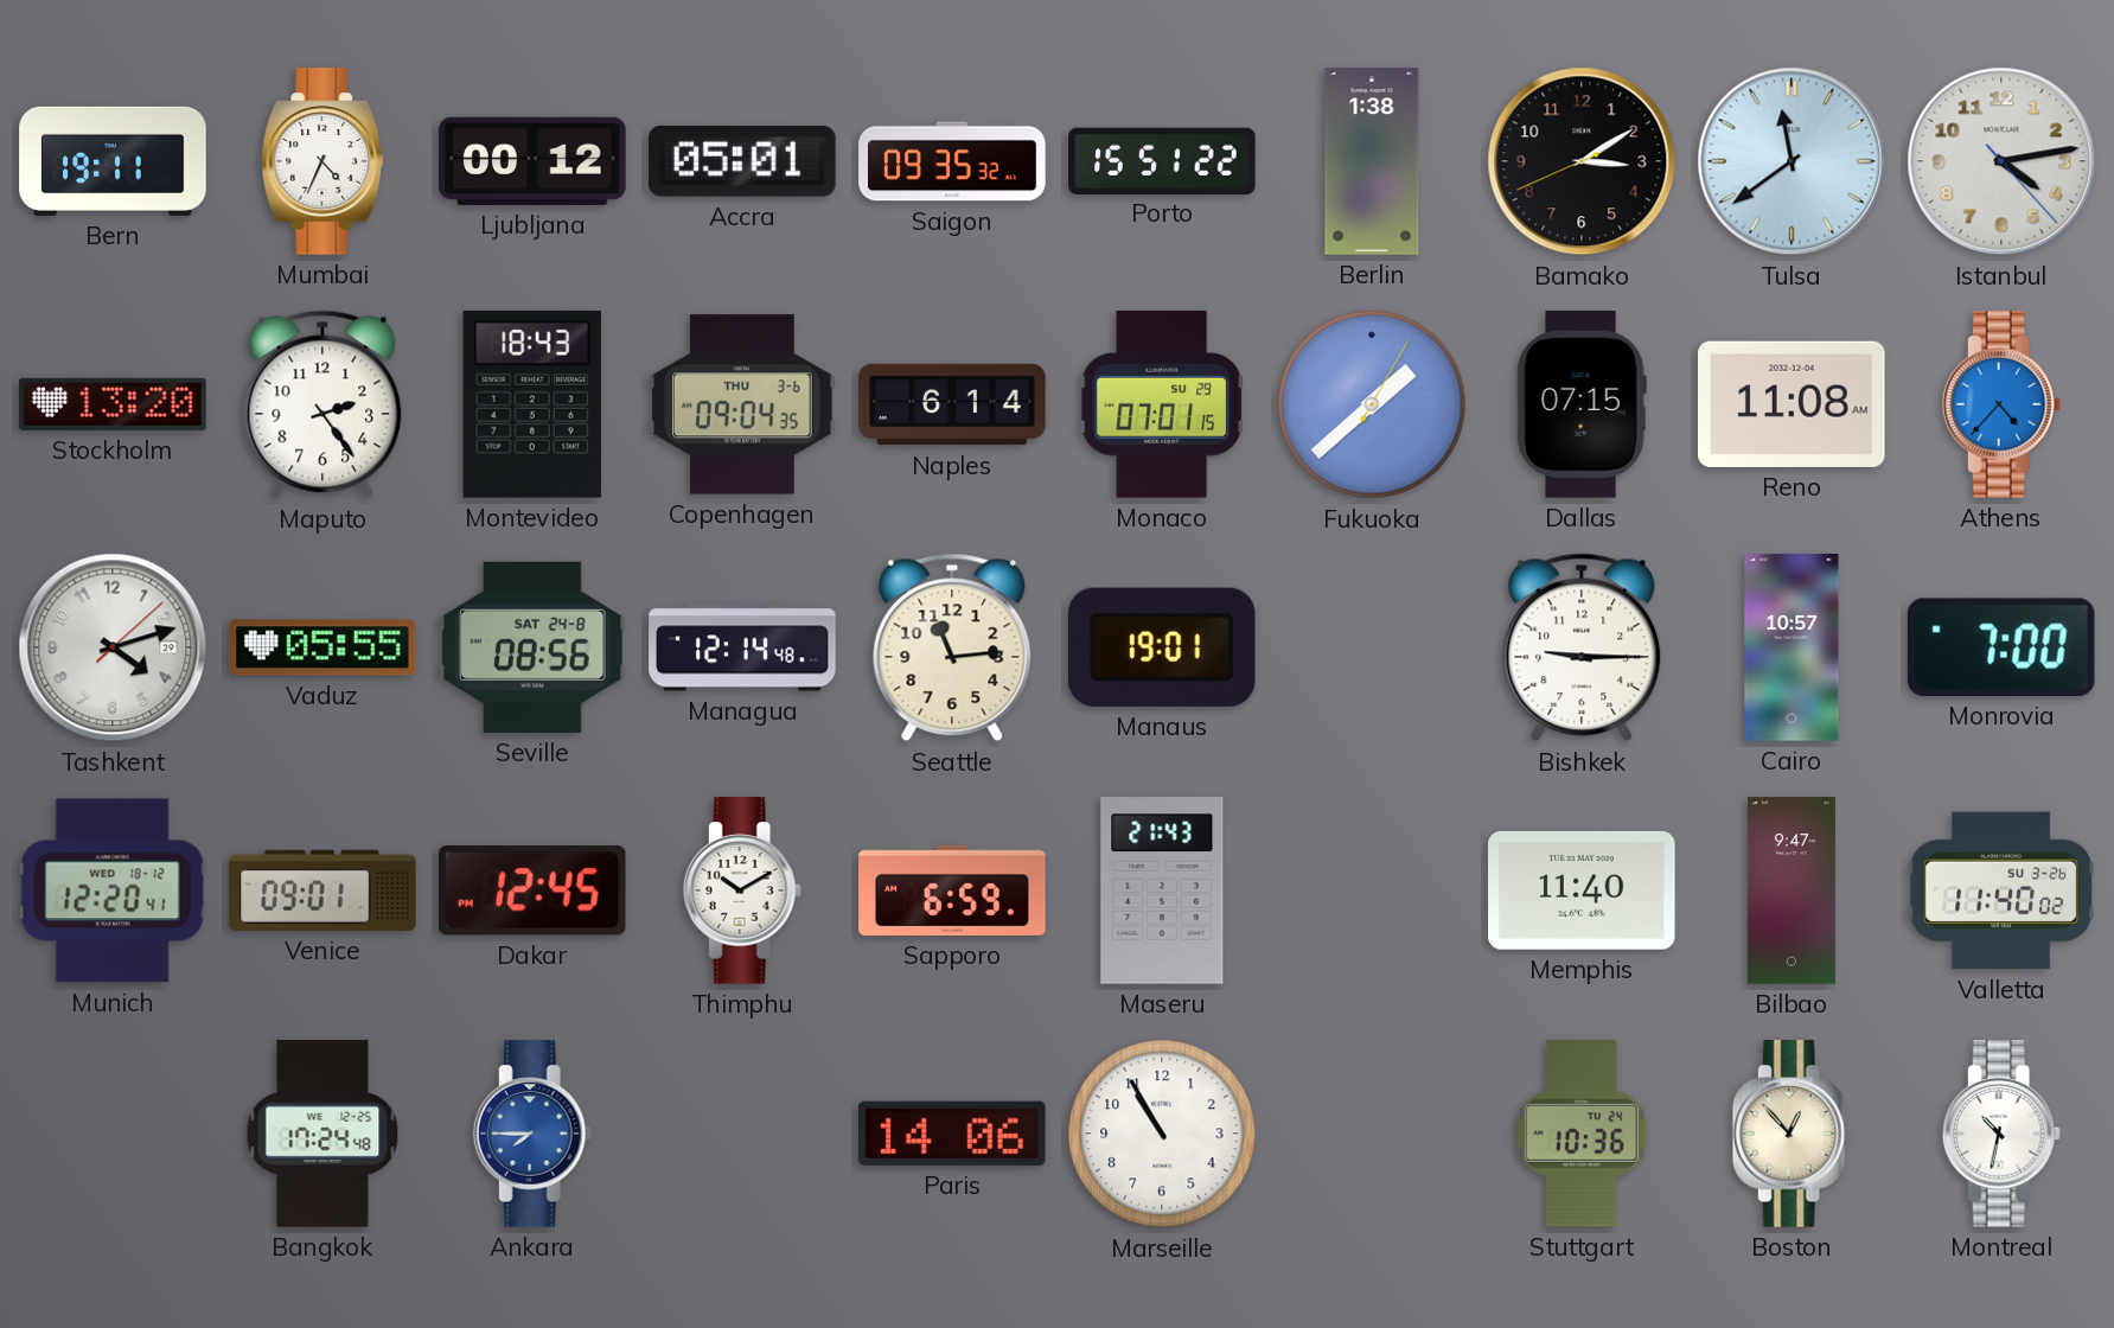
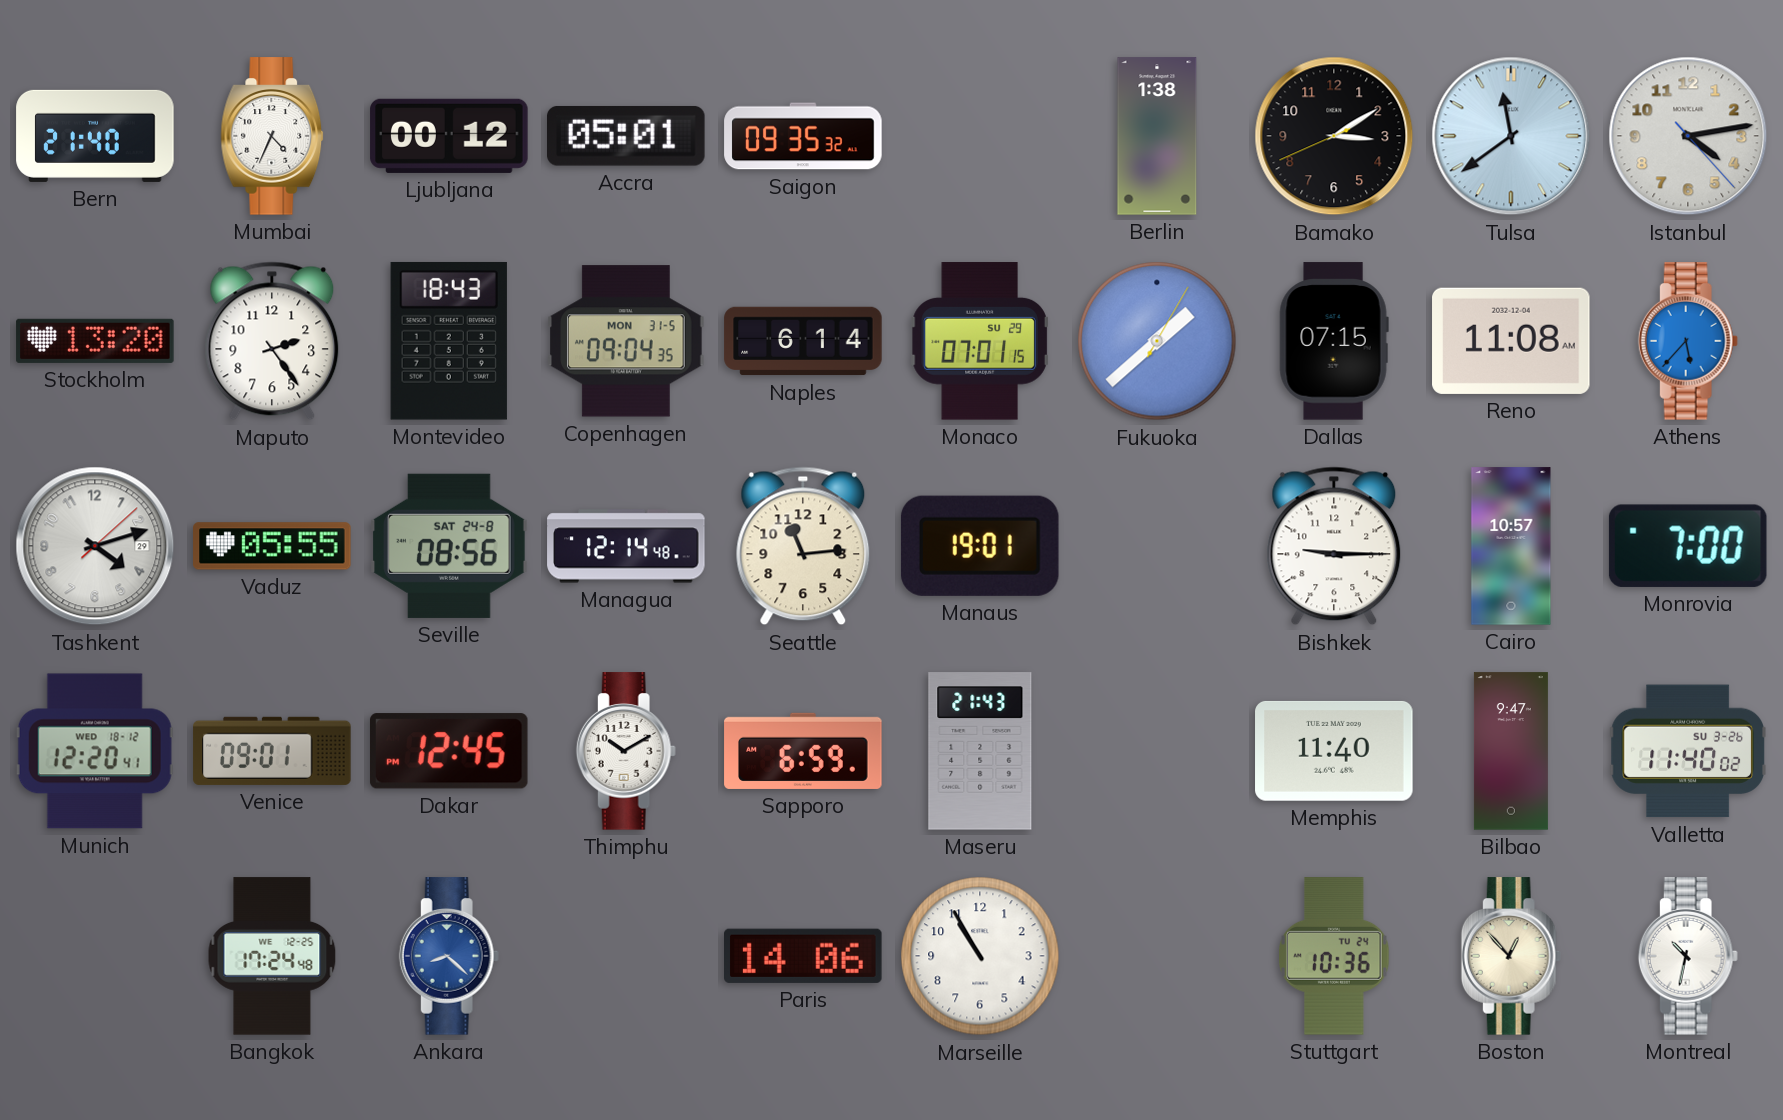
Bern: 19:11 -> 21:40
Porto: 15:51 -> none
Copenhagen date: THU 3-6 -> MON 31-5
Athens: 4:37 -> 5:37
Ankara: 7:45 -> 8:22
